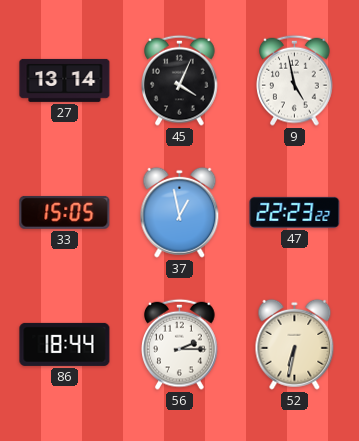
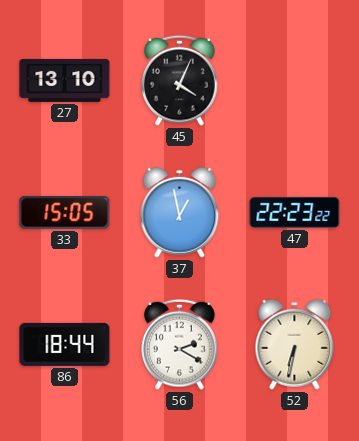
27: 13:14 -> 13:10
9: 4:58 -> none
56: 2:15 -> 2:20
